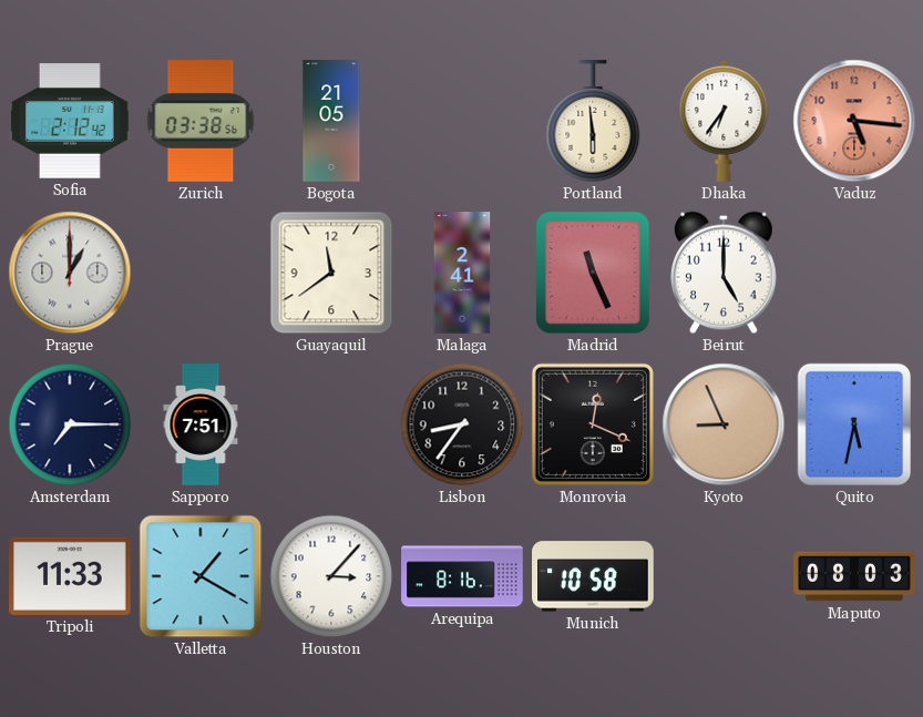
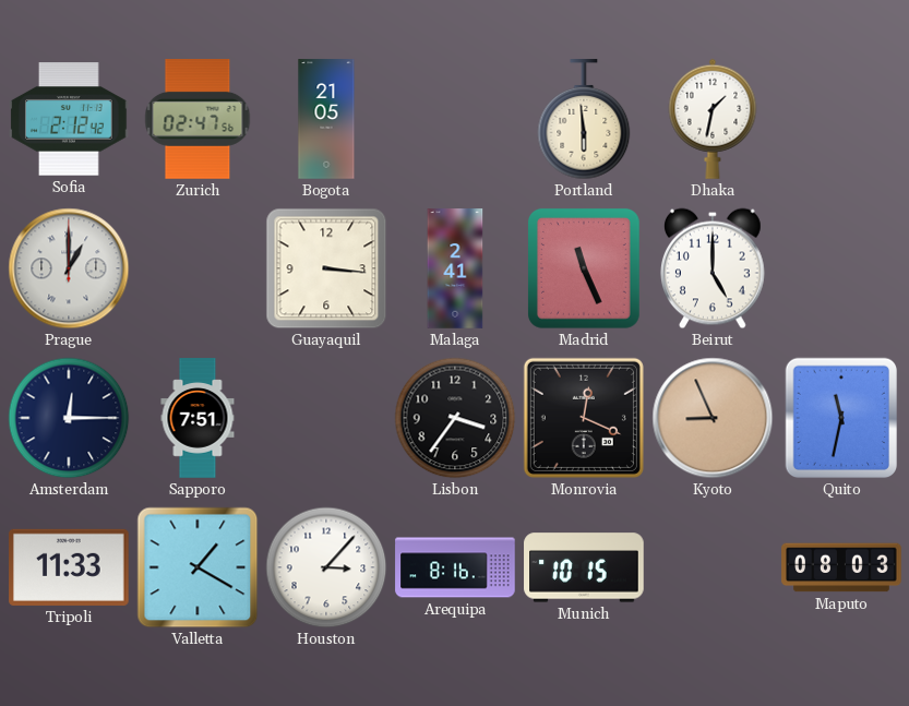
Zurich: 03:38 -> 02:47
Dhaka: 6:36 -> 1:32
Vaduz: 5:16 -> none
Guayaquil: 11:39 -> 3:16
Amsterdam: 7:15 -> 12:15
Lisbon: 8:36 -> 3:36
Quito: 5:32 -> 11:32
Munich: 10:58 -> 10:15
